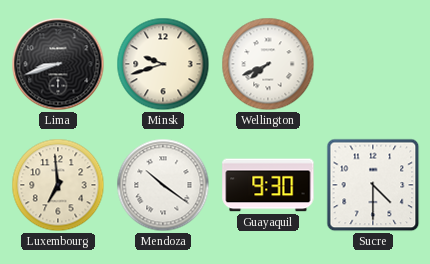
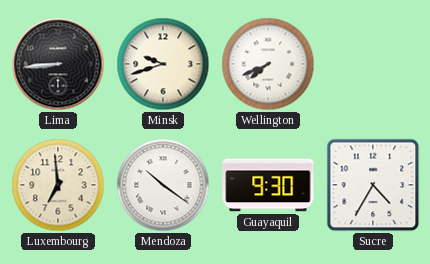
Lima: 8:42 -> 8:44
Sucre: 4:30 -> 4:35
